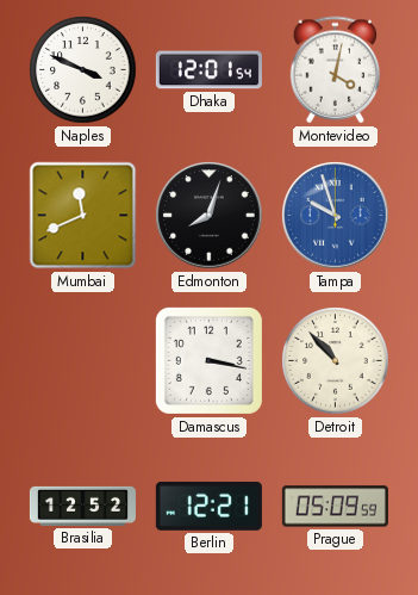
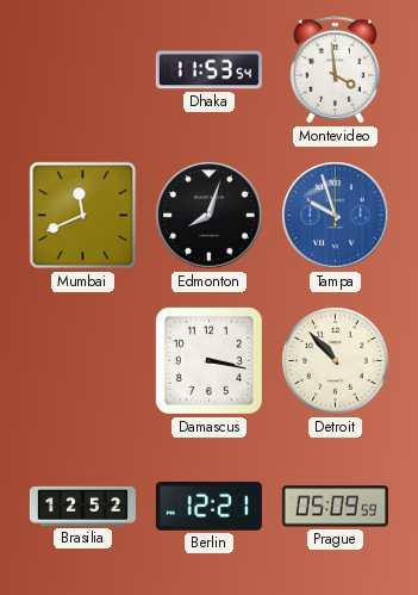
Naples: 3:49 -> none
Dhaka: 12:01 -> 11:53
Montevideo: 4:02 -> 3:59
